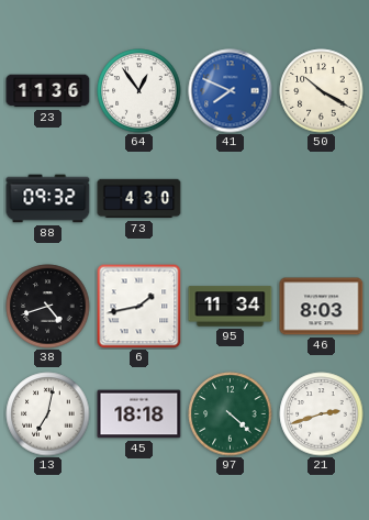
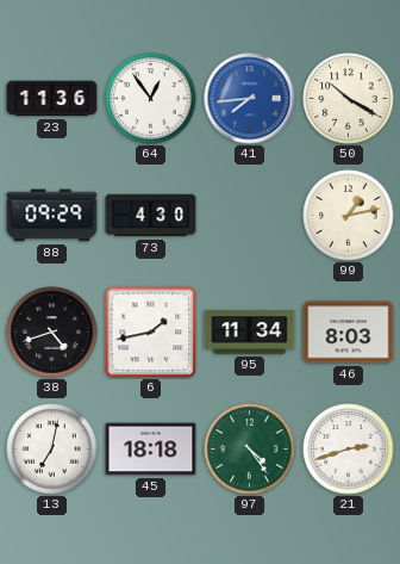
41: 7:49 -> 7:44
88: 09:32 -> 09:29
99: none -> 1:13
97: 4:22 -> 4:24
